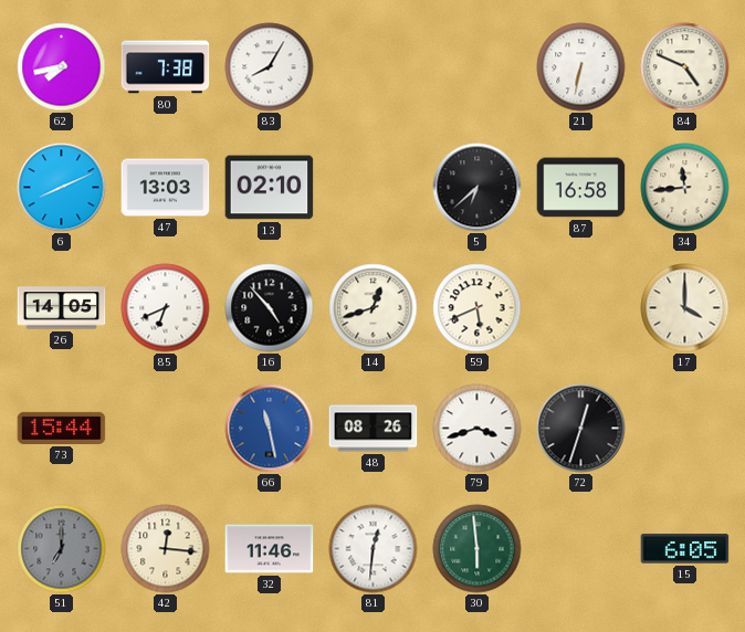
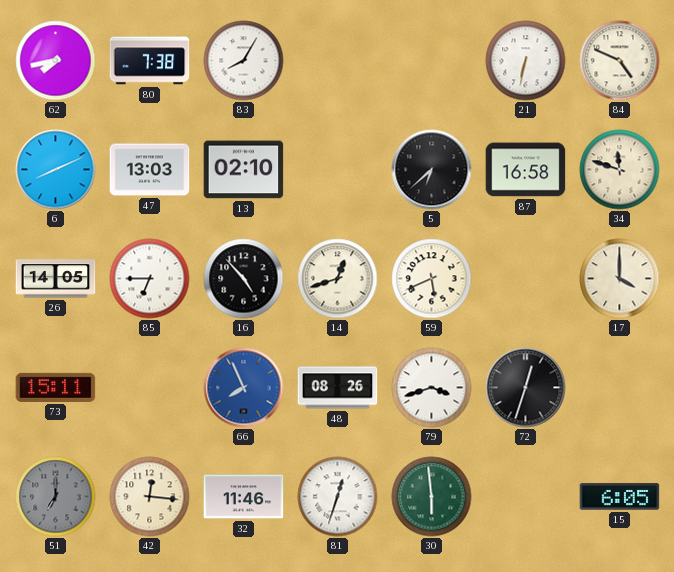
34: 11:44 -> 11:48
85: 6:41 -> 6:45
73: 15:44 -> 15:11
66: 11:28 -> 7:56
81: 12:31 -> 12:33
